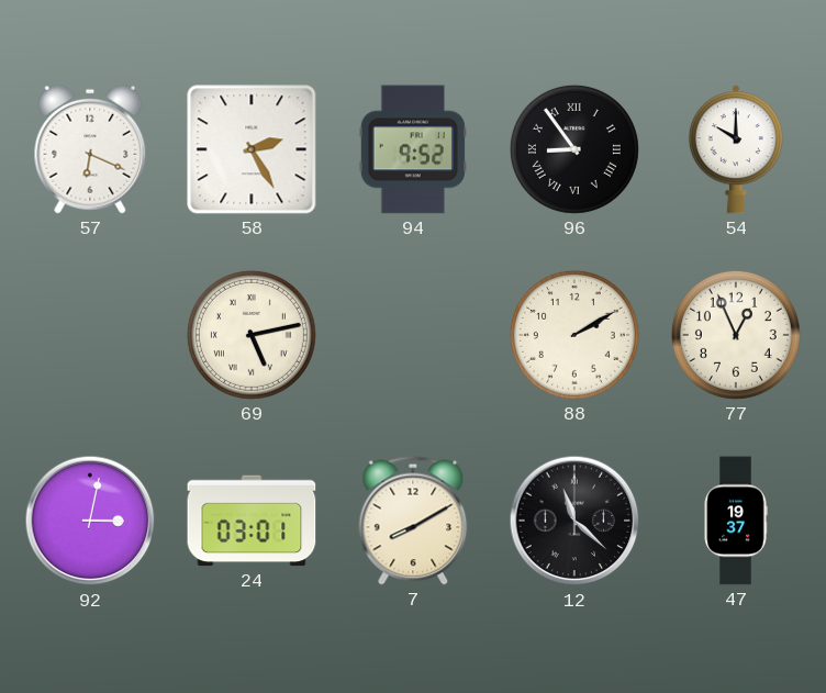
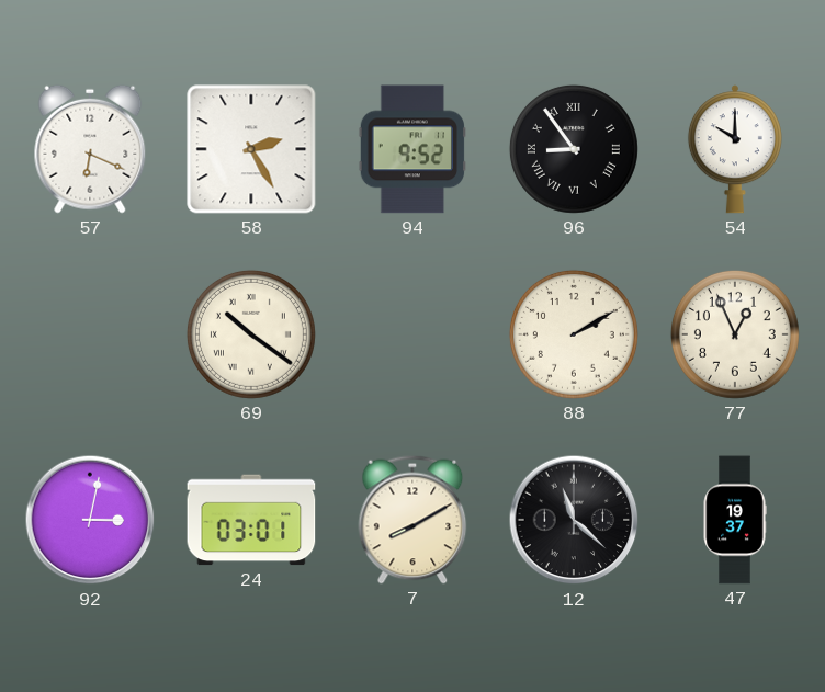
69: 5:13 -> 10:21
